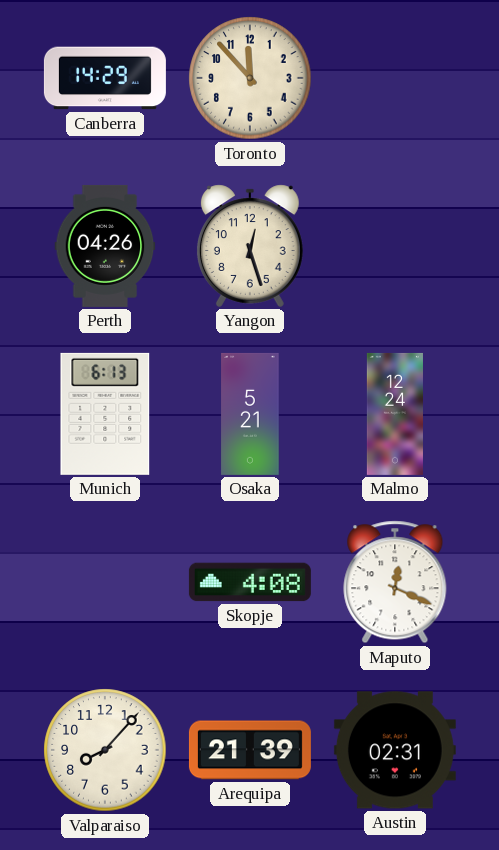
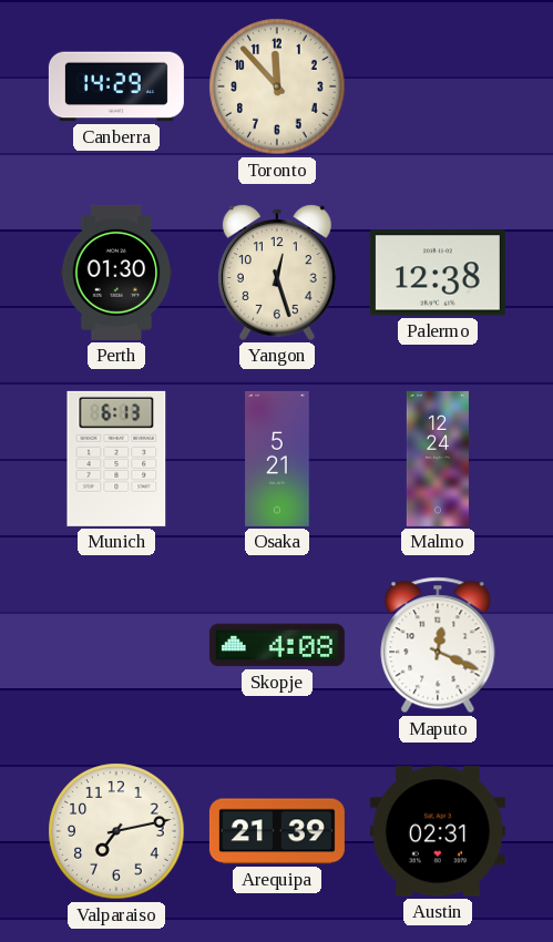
Perth: 04:26 -> 01:30
Palermo: none -> 12:38
Valparaiso: 8:07 -> 7:13
